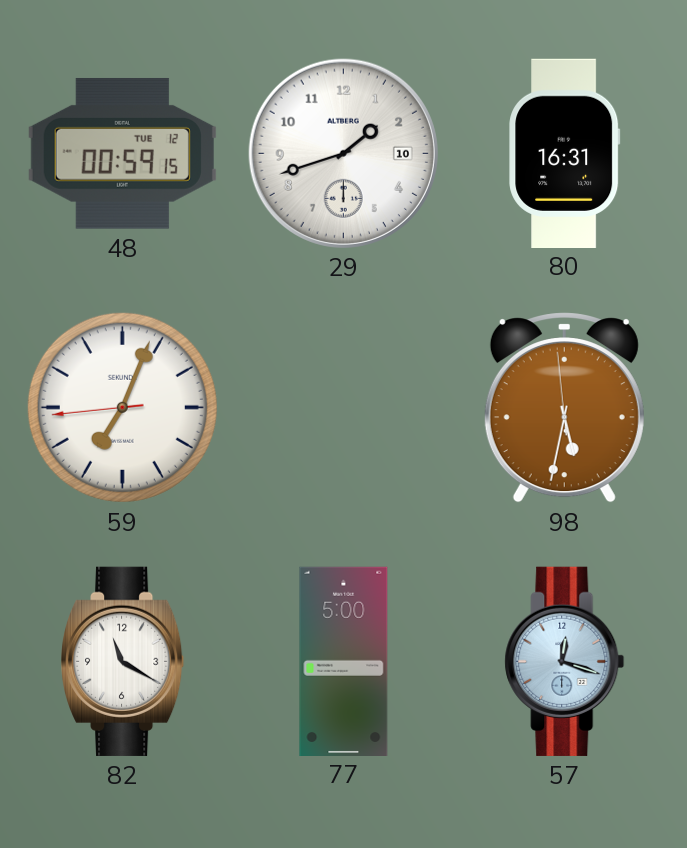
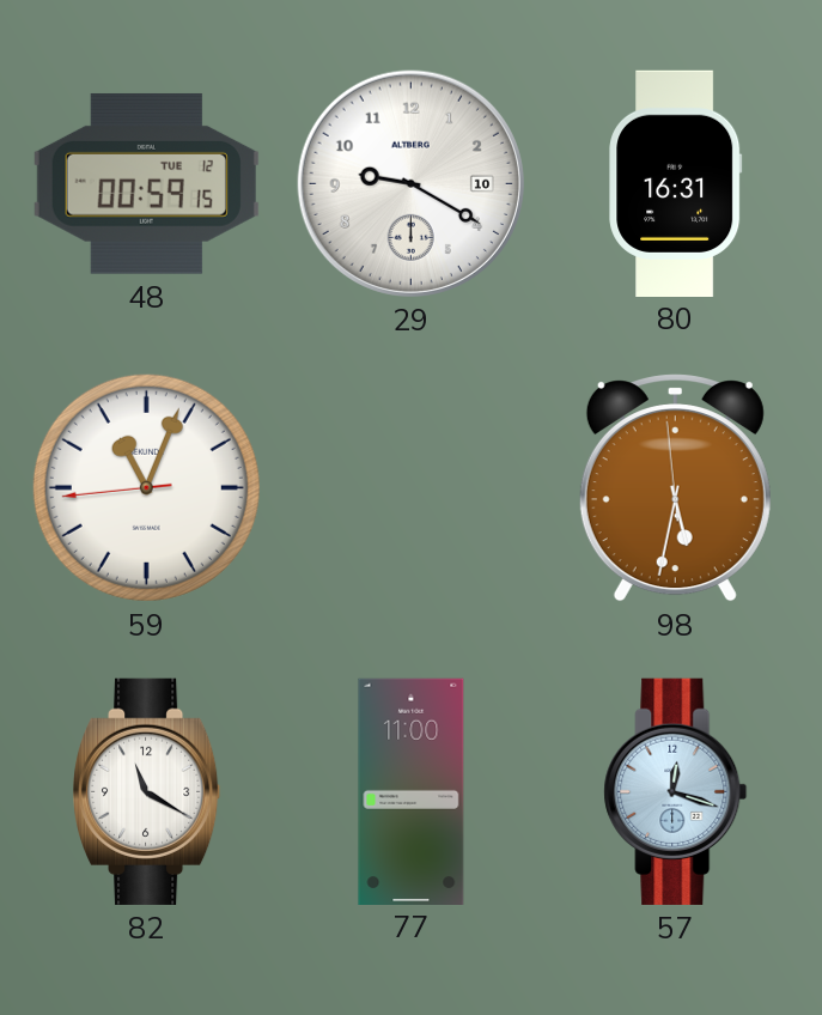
29: 1:42 -> 9:20
59: 7:03 -> 11:03
77: 5:00 -> 11:00
